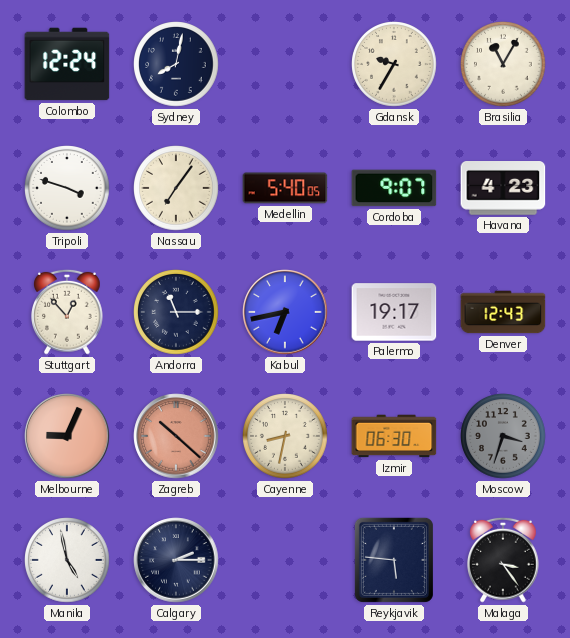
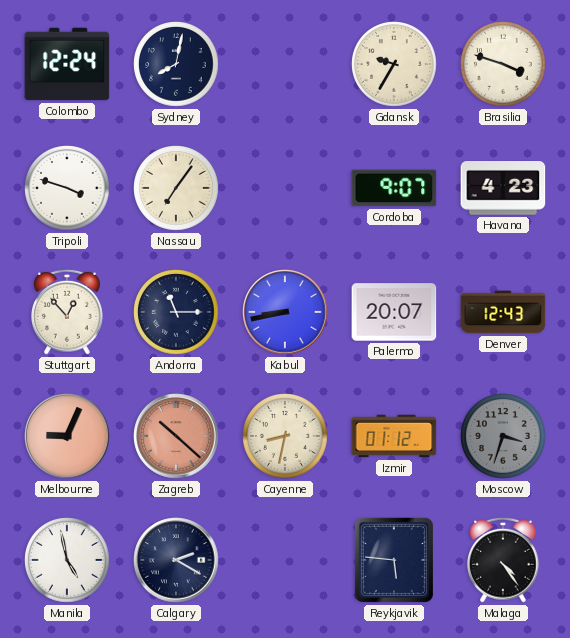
Brasilia: 11:05 -> 3:48
Medellin: 5:40 -> none
Kabul: 6:43 -> 8:43
Palermo: 19:17 -> 20:07
Izmir: 06:30 -> 01:12
Calgary: 2:15 -> 2:20
Malaga: 3:24 -> 4:24
